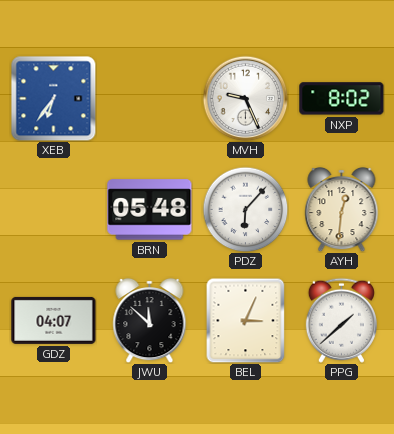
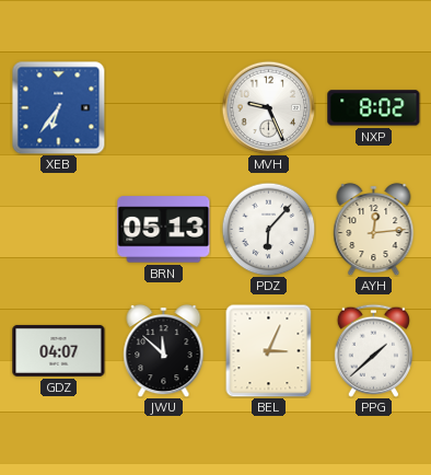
BRN: 05:48 -> 05:13
AYH: 12:31 -> 12:14
